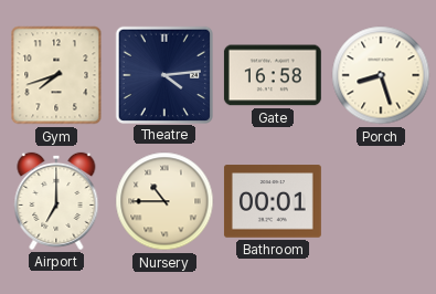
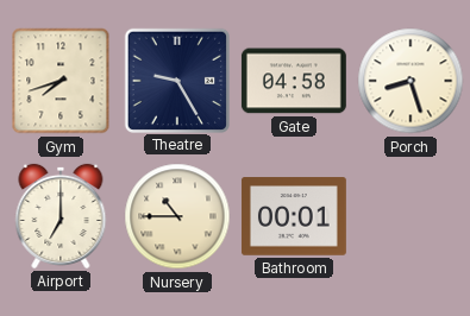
Theatre: 4:14 -> 9:25
Gate: 16:58 -> 04:58
